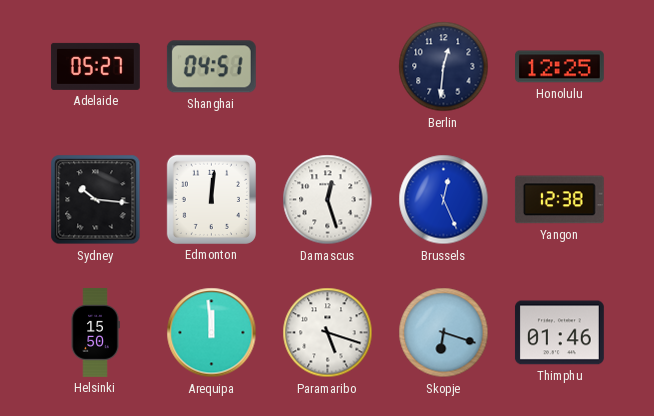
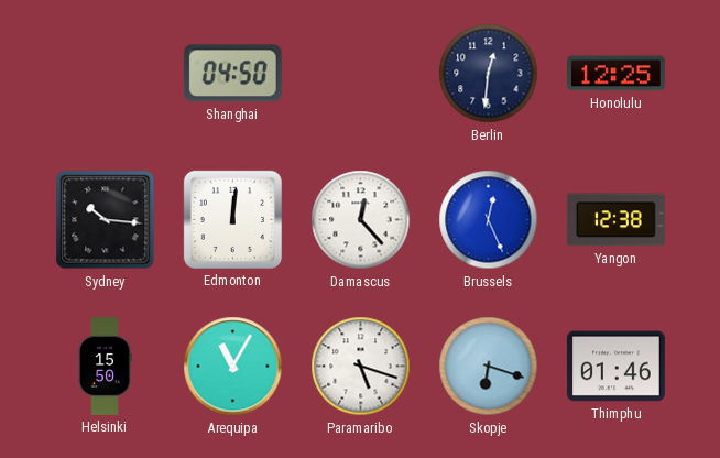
Adelaide: 05:27 -> none
Shanghai: 04:51 -> 04:50
Damascus: 12:27 -> 12:23
Arequipa: 11:59 -> 11:05
